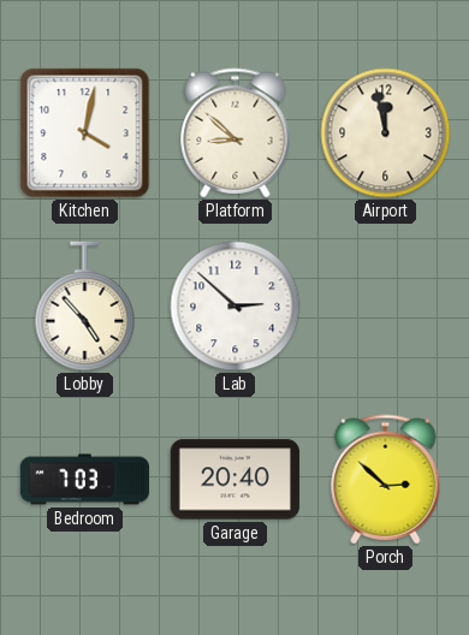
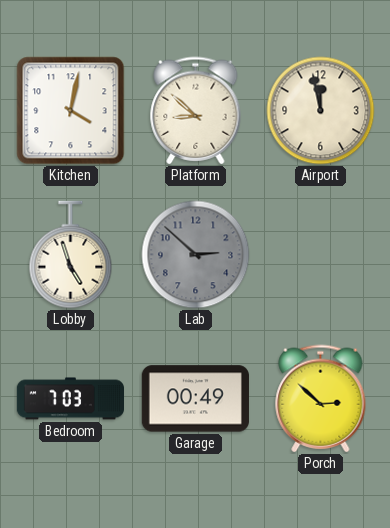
Lobby: 4:53 -> 4:57
Lab dial: white -> grey
Garage: 20:40 -> 00:49
